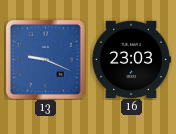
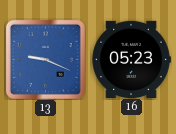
16: 23:03 -> 05:23
